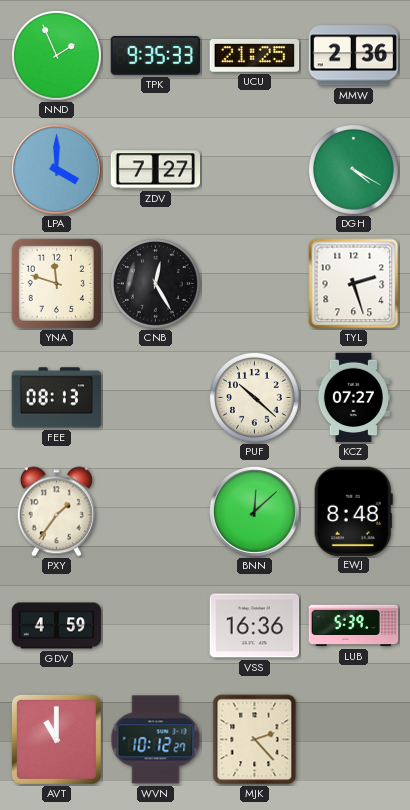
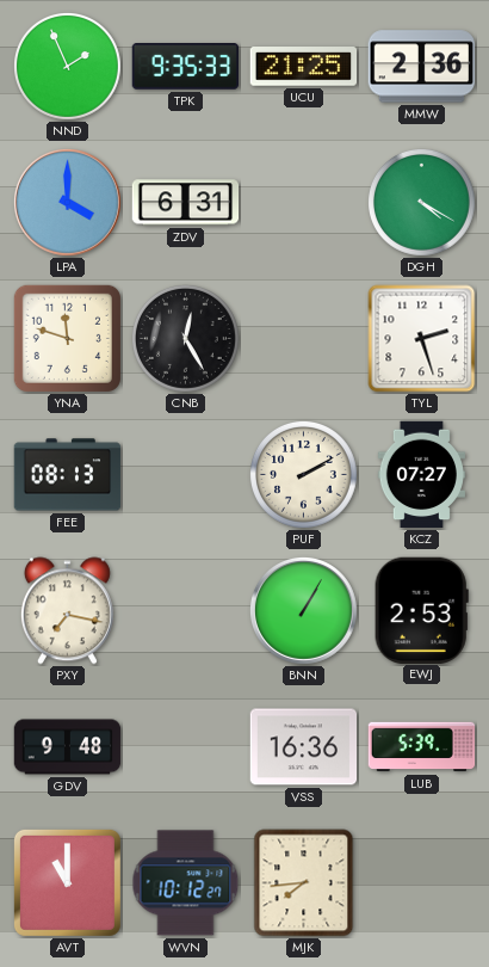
ZDV: 7:27 -> 6:31
PUF: 10:22 -> 2:10
PXY: 1:36 -> 7:17
BNN: 12:08 -> 1:05
EWJ: 8:48 -> 2:53
GDV: 4:59 -> 9:48
MJK: 2:23 -> 7:44
